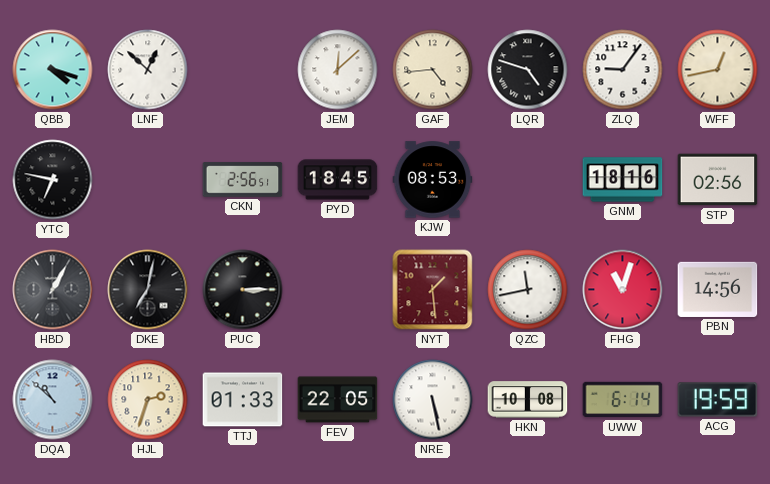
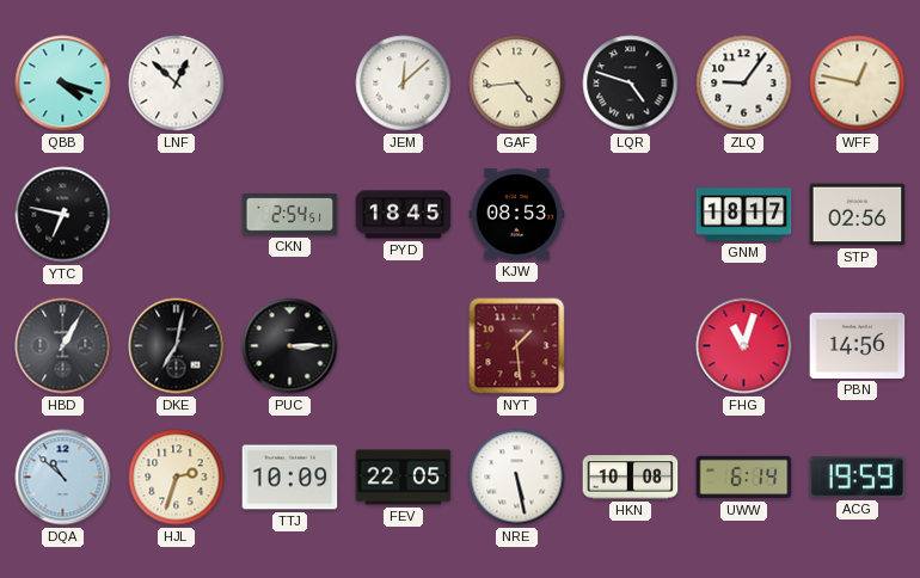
WFF: 12:43 -> 12:47
CKN: 2:56 -> 2:54
GNM: 18:16 -> 18:17
QZC: 11:43 -> none
TTJ: 01:33 -> 10:09
